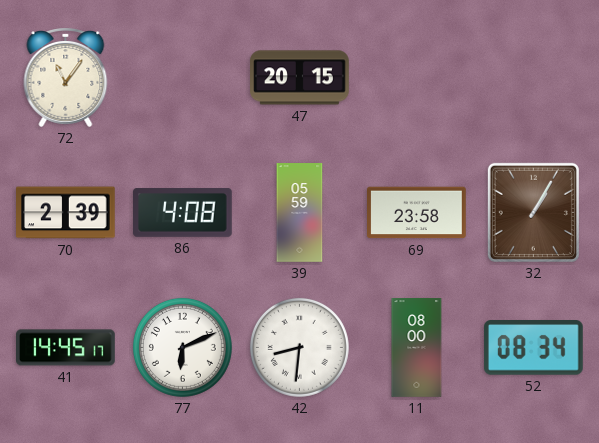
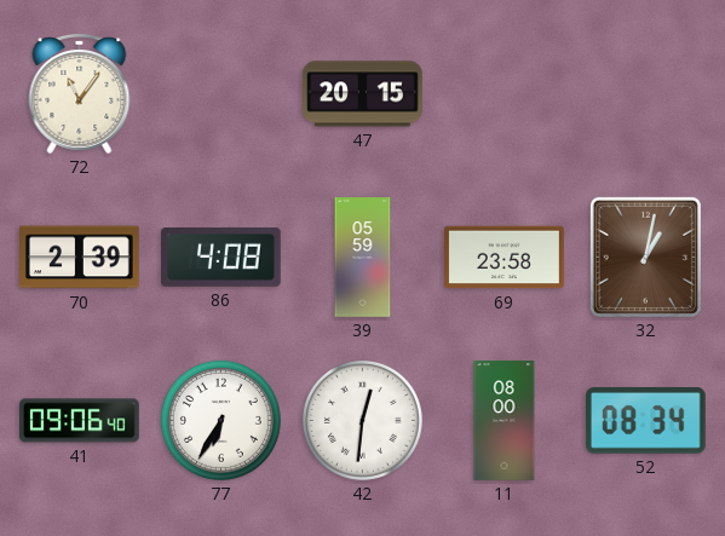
32: 1:05 -> 1:02
41: 14:45 -> 09:06
77: 6:11 -> 6:35
42: 8:31 -> 12:31
